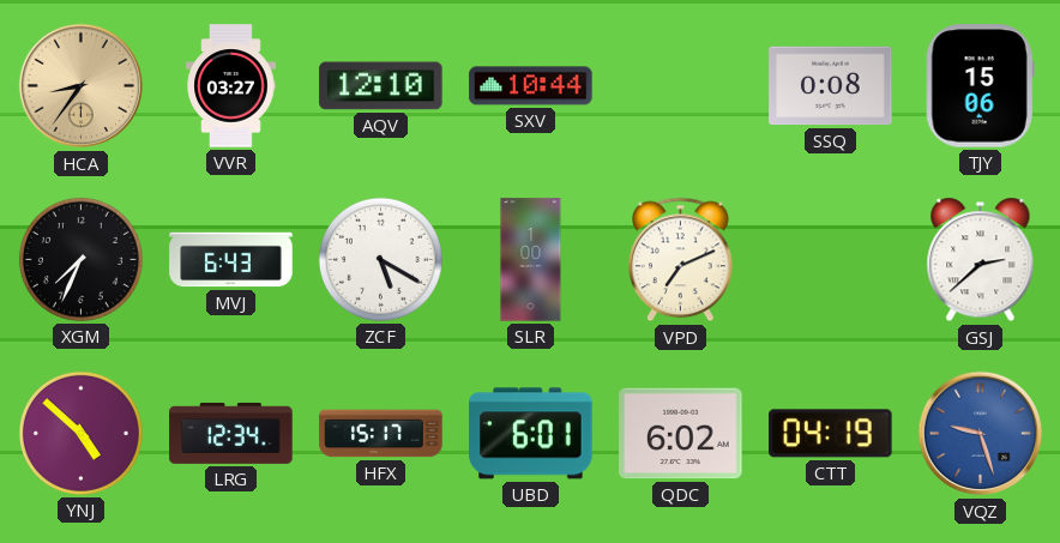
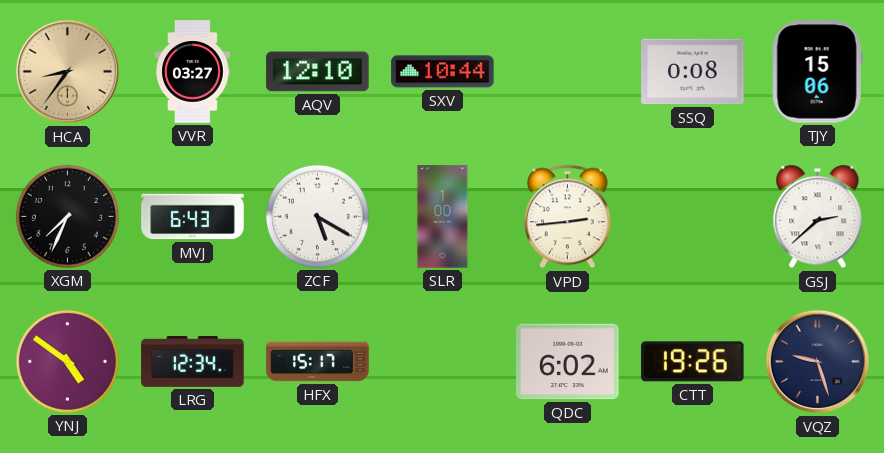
VPD: 7:11 -> 2:44
YNJ: 4:52 -> 4:51
UBD: 6:01 -> none
CTT: 04:19 -> 19:26
VQZ dial: blue -> navy
